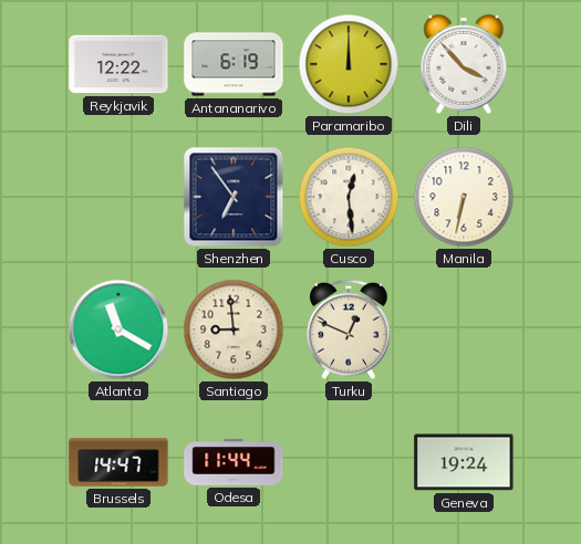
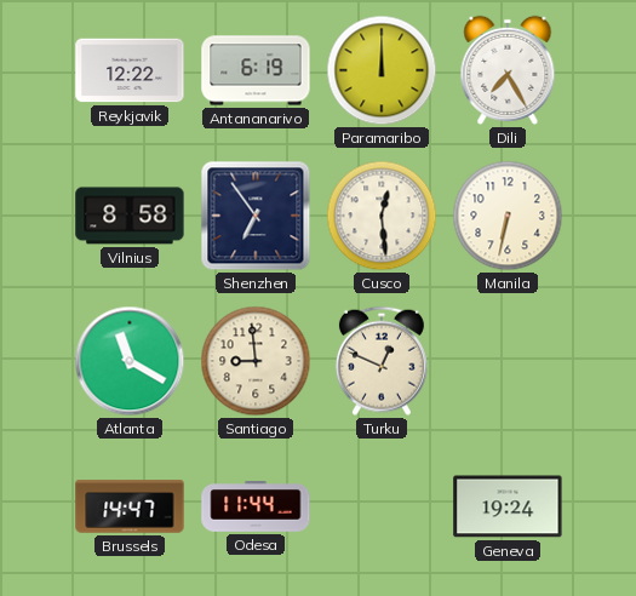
Dili: 3:53 -> 7:25
Vilnius: none -> 8:58
